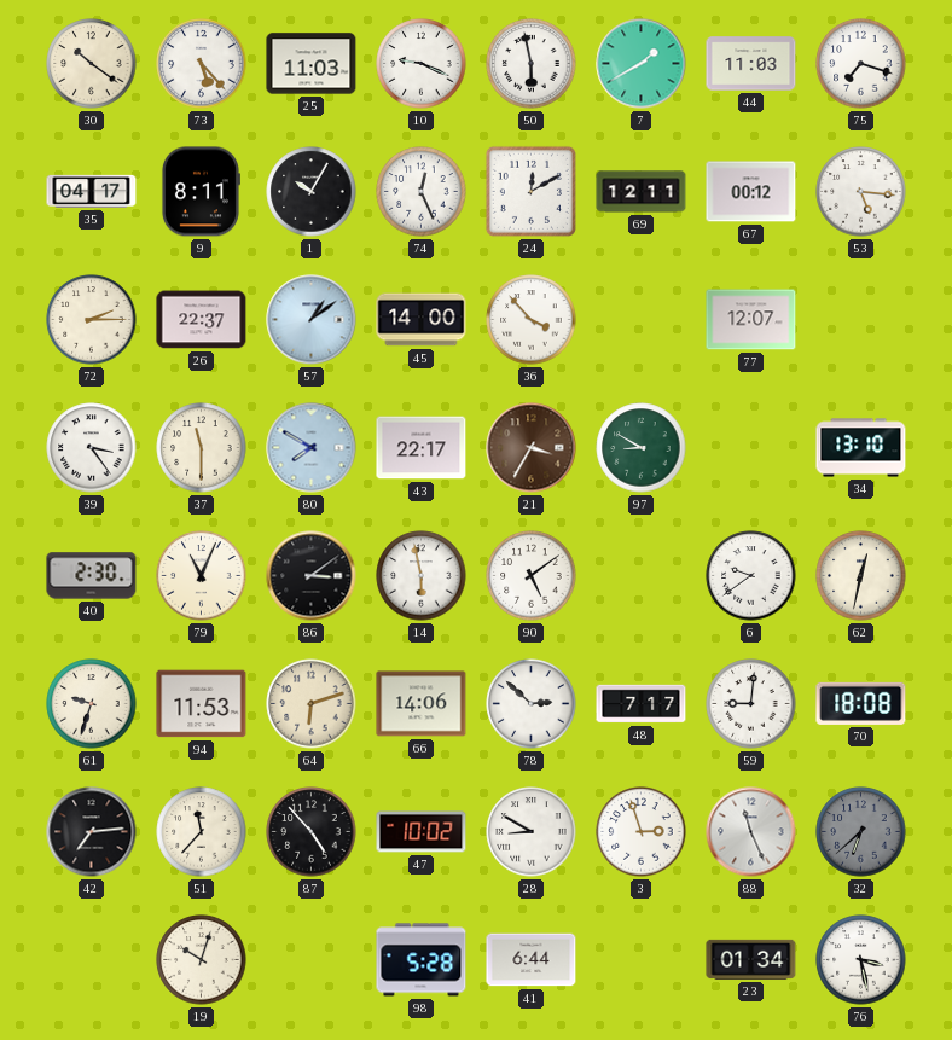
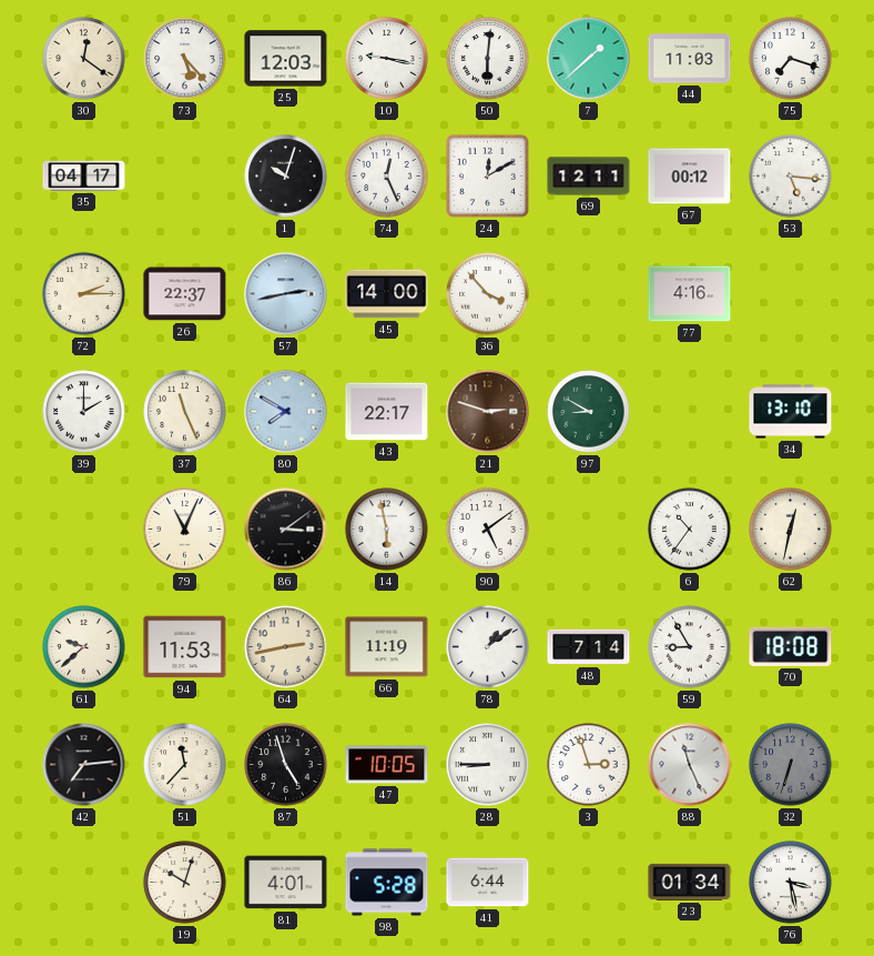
30: 10:21 -> 12:21
25: 11:03 -> 12:03
10: 9:19 -> 9:17
50: 5:58 -> 6:01
7: 1:40 -> 1:38
9: 8:11 -> none
1: 10:05 -> 10:03
57: 1:09 -> 2:43
77: 12:07 -> 4:16
39: 3:24 -> 2:00
37: 11:30 -> 11:26
21: 3:35 -> 2:48
40: 2:30 -> none
6: 9:39 -> 10:36
61: 9:33 -> 9:38
64: 6:12 -> 2:43
66: 14:06 -> 11:19
78: 2:52 -> 1:09
48: 7:17 -> 7:14
59: 9:01 -> 8:55
87: 4:53 -> 4:57
47: 10:02 -> 10:05
28: 8:50 -> 8:45
32: 6:38 -> 6:33
81: none -> 4:01
